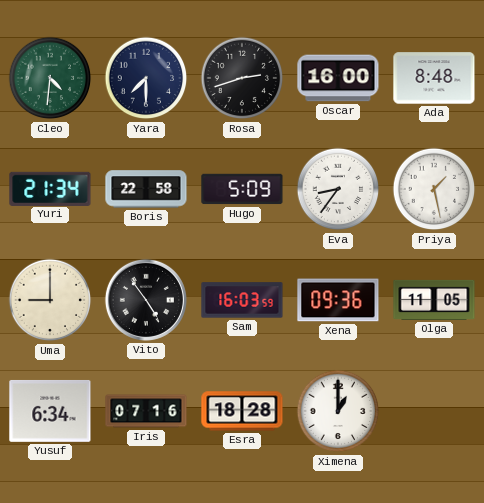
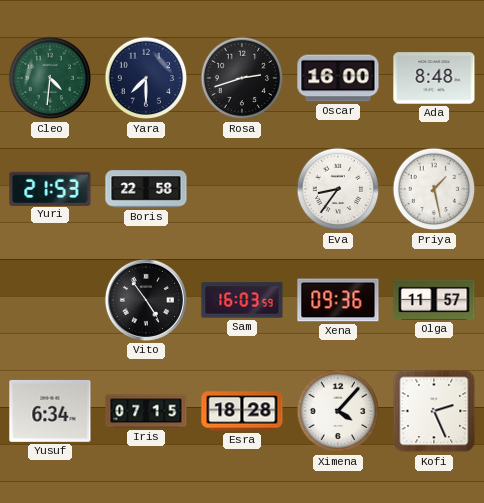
Yuri: 21:34 -> 21:53
Hugo: 5:09 -> none
Uma: 9:00 -> none
Olga: 11:05 -> 11:57
Iris: 07:16 -> 07:15
Ximena: 1:00 -> 4:07
Kofi: none -> 2:26
